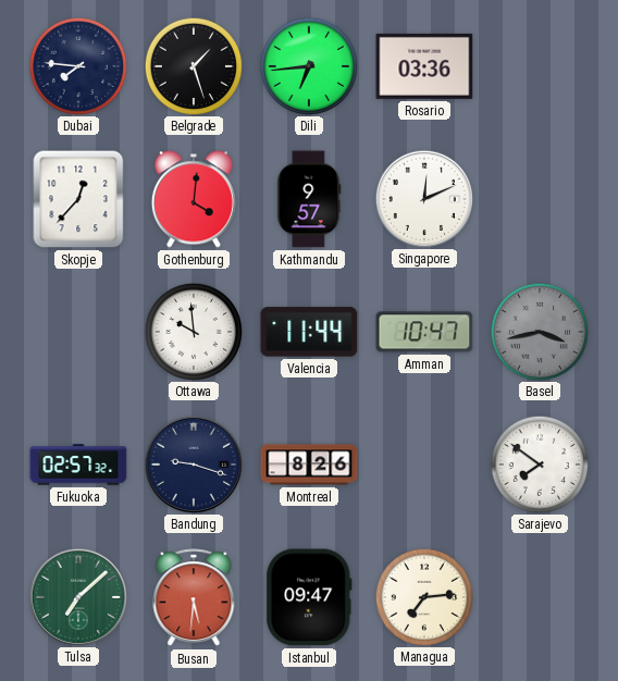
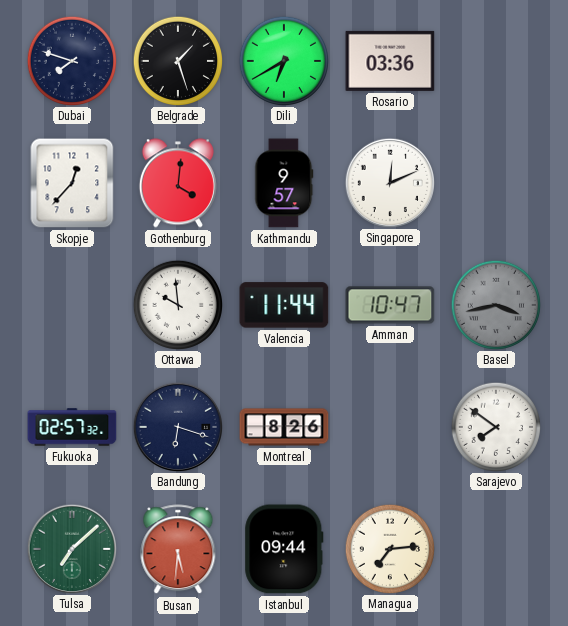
Dubai: 7:46 -> 7:48
Dili: 6:44 -> 6:40
Bandung: 9:18 -> 6:18
Istanbul: 09:47 -> 09:44
